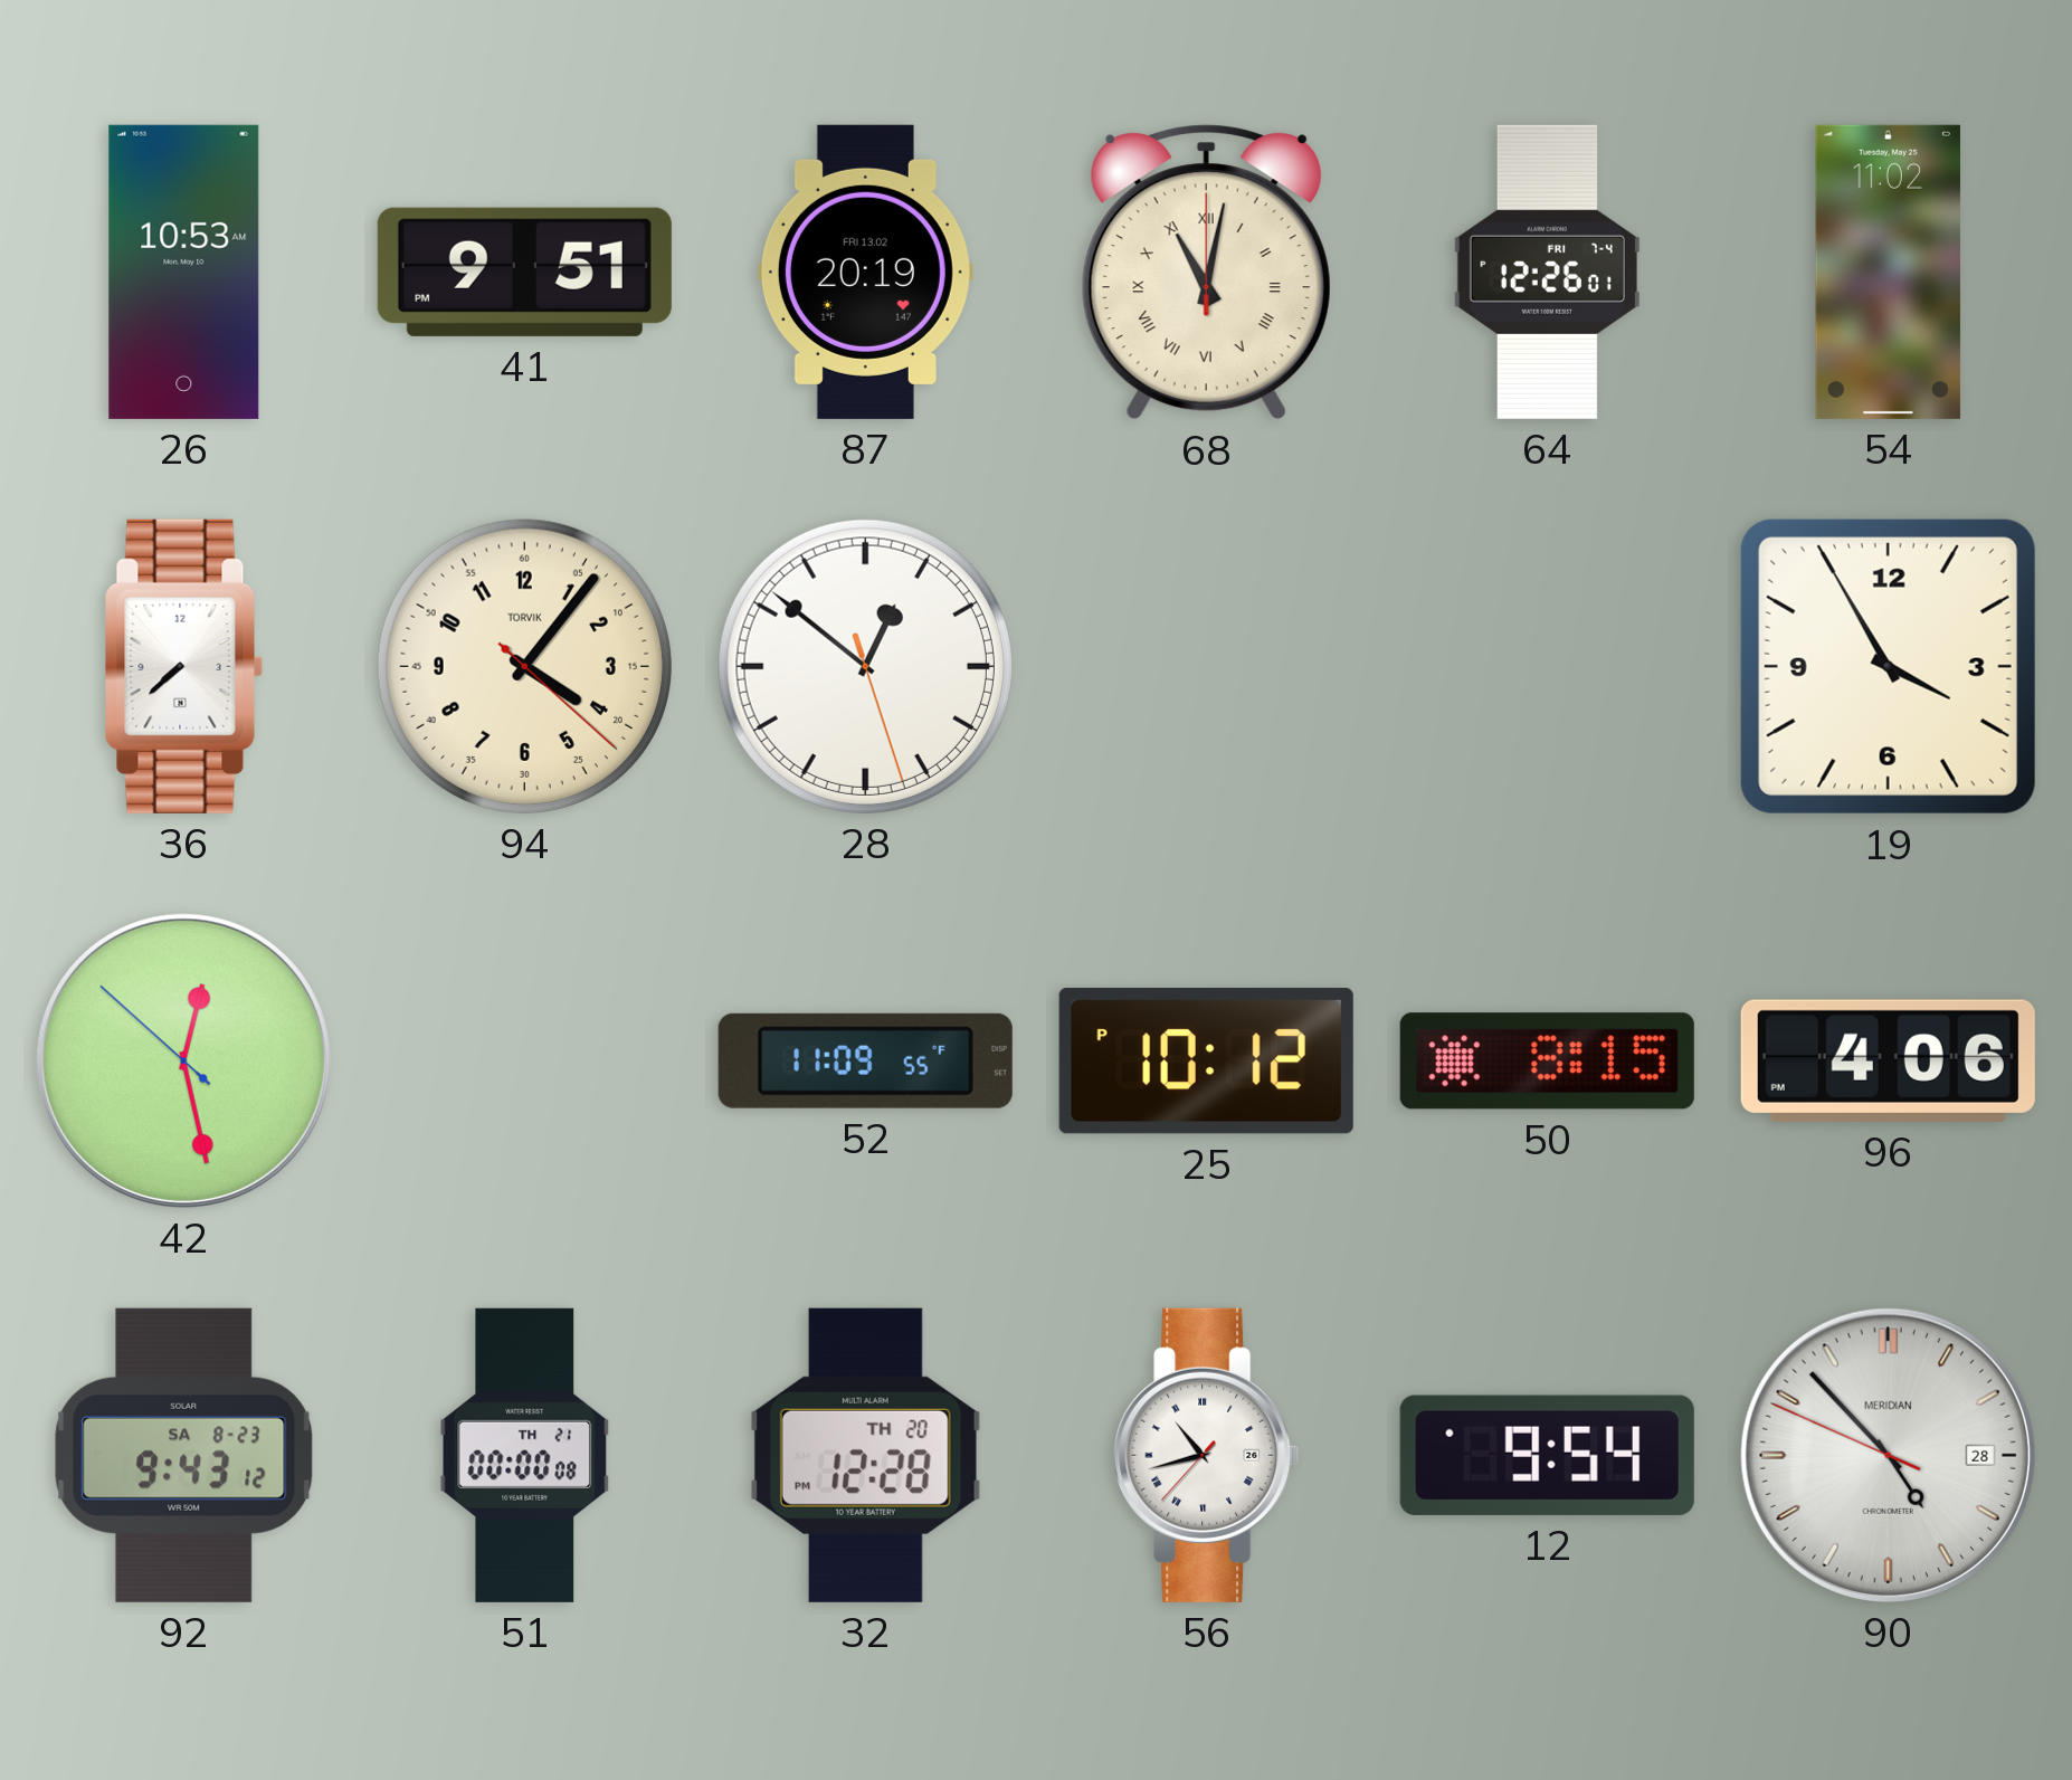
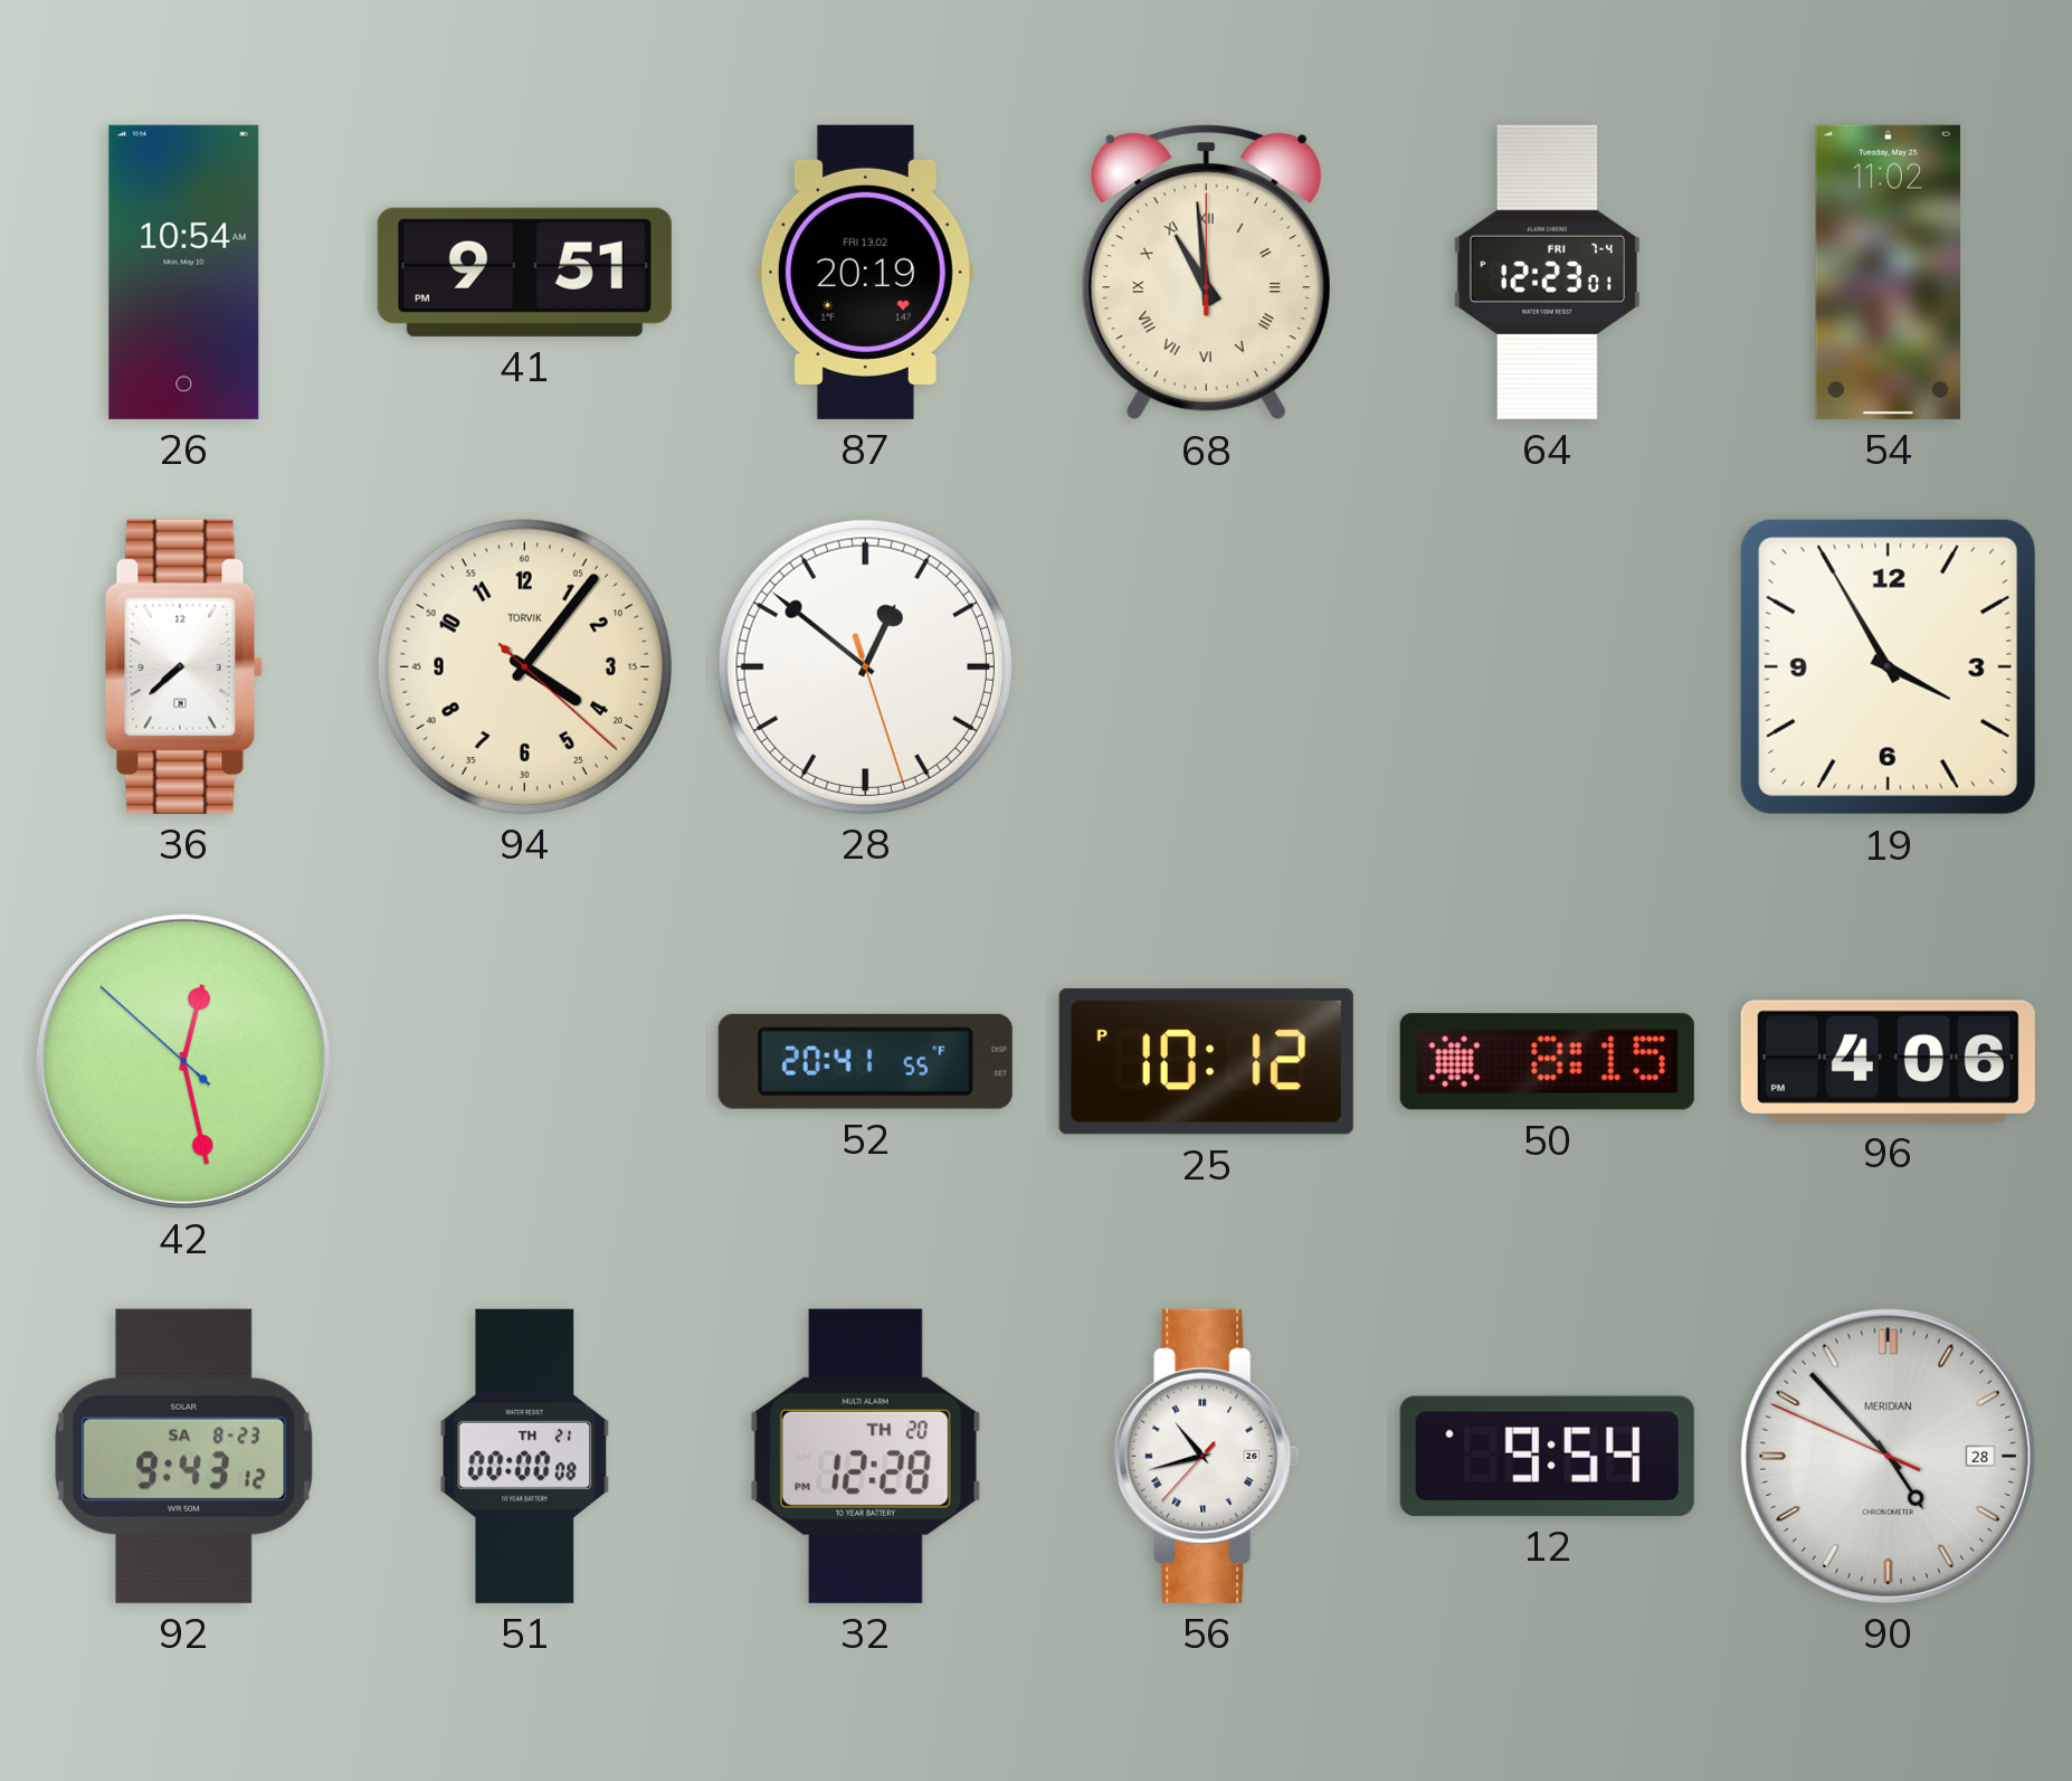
26: 10:53 -> 10:54
68: 11:02 -> 10:59
64: 12:26 -> 12:23
52: 11:09 -> 20:41
